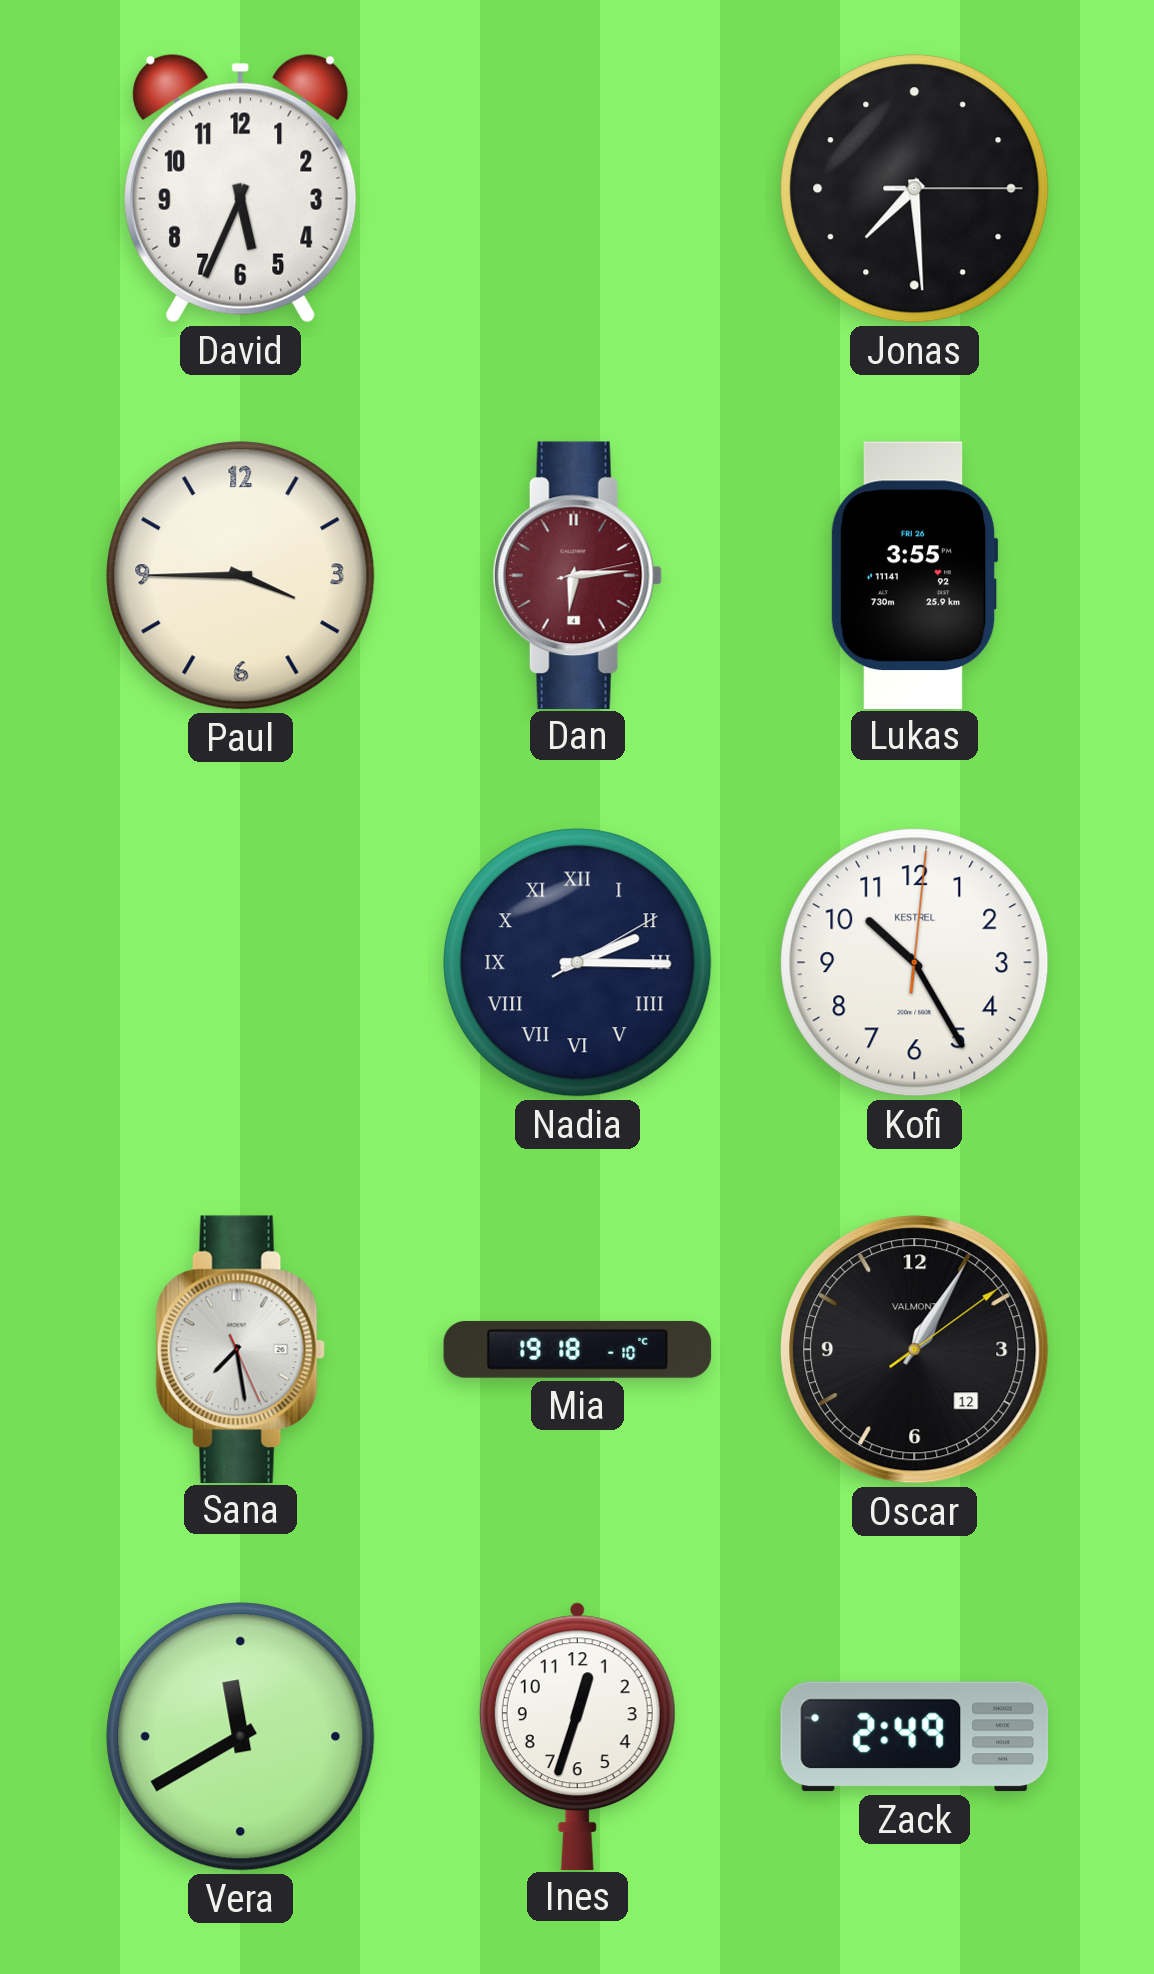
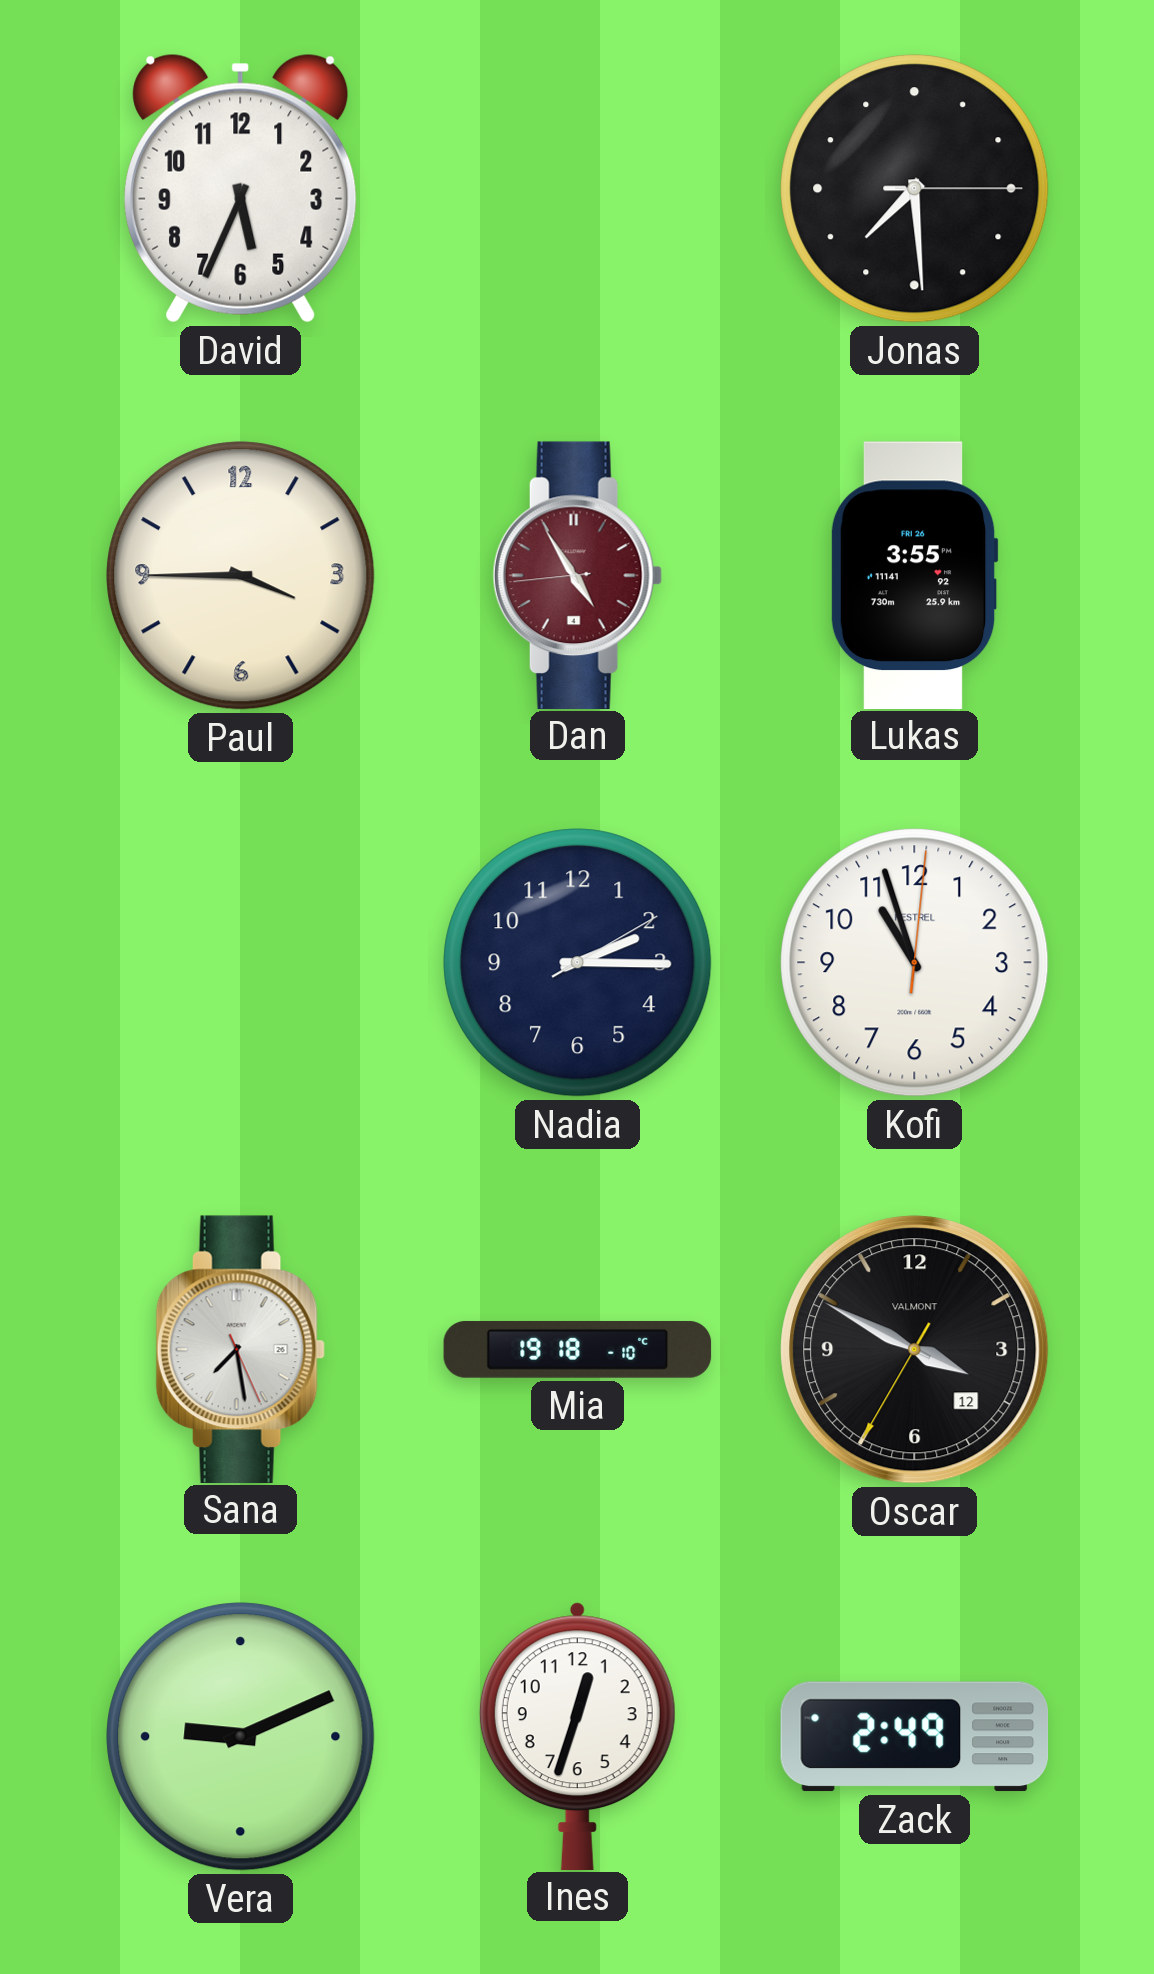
Dan: 6:14 -> 4:54
Nadia numerals: Roman -> Arabic
Kofi: 10:25 -> 10:57
Oscar: 1:05 -> 3:49
Vera: 11:40 -> 9:11
